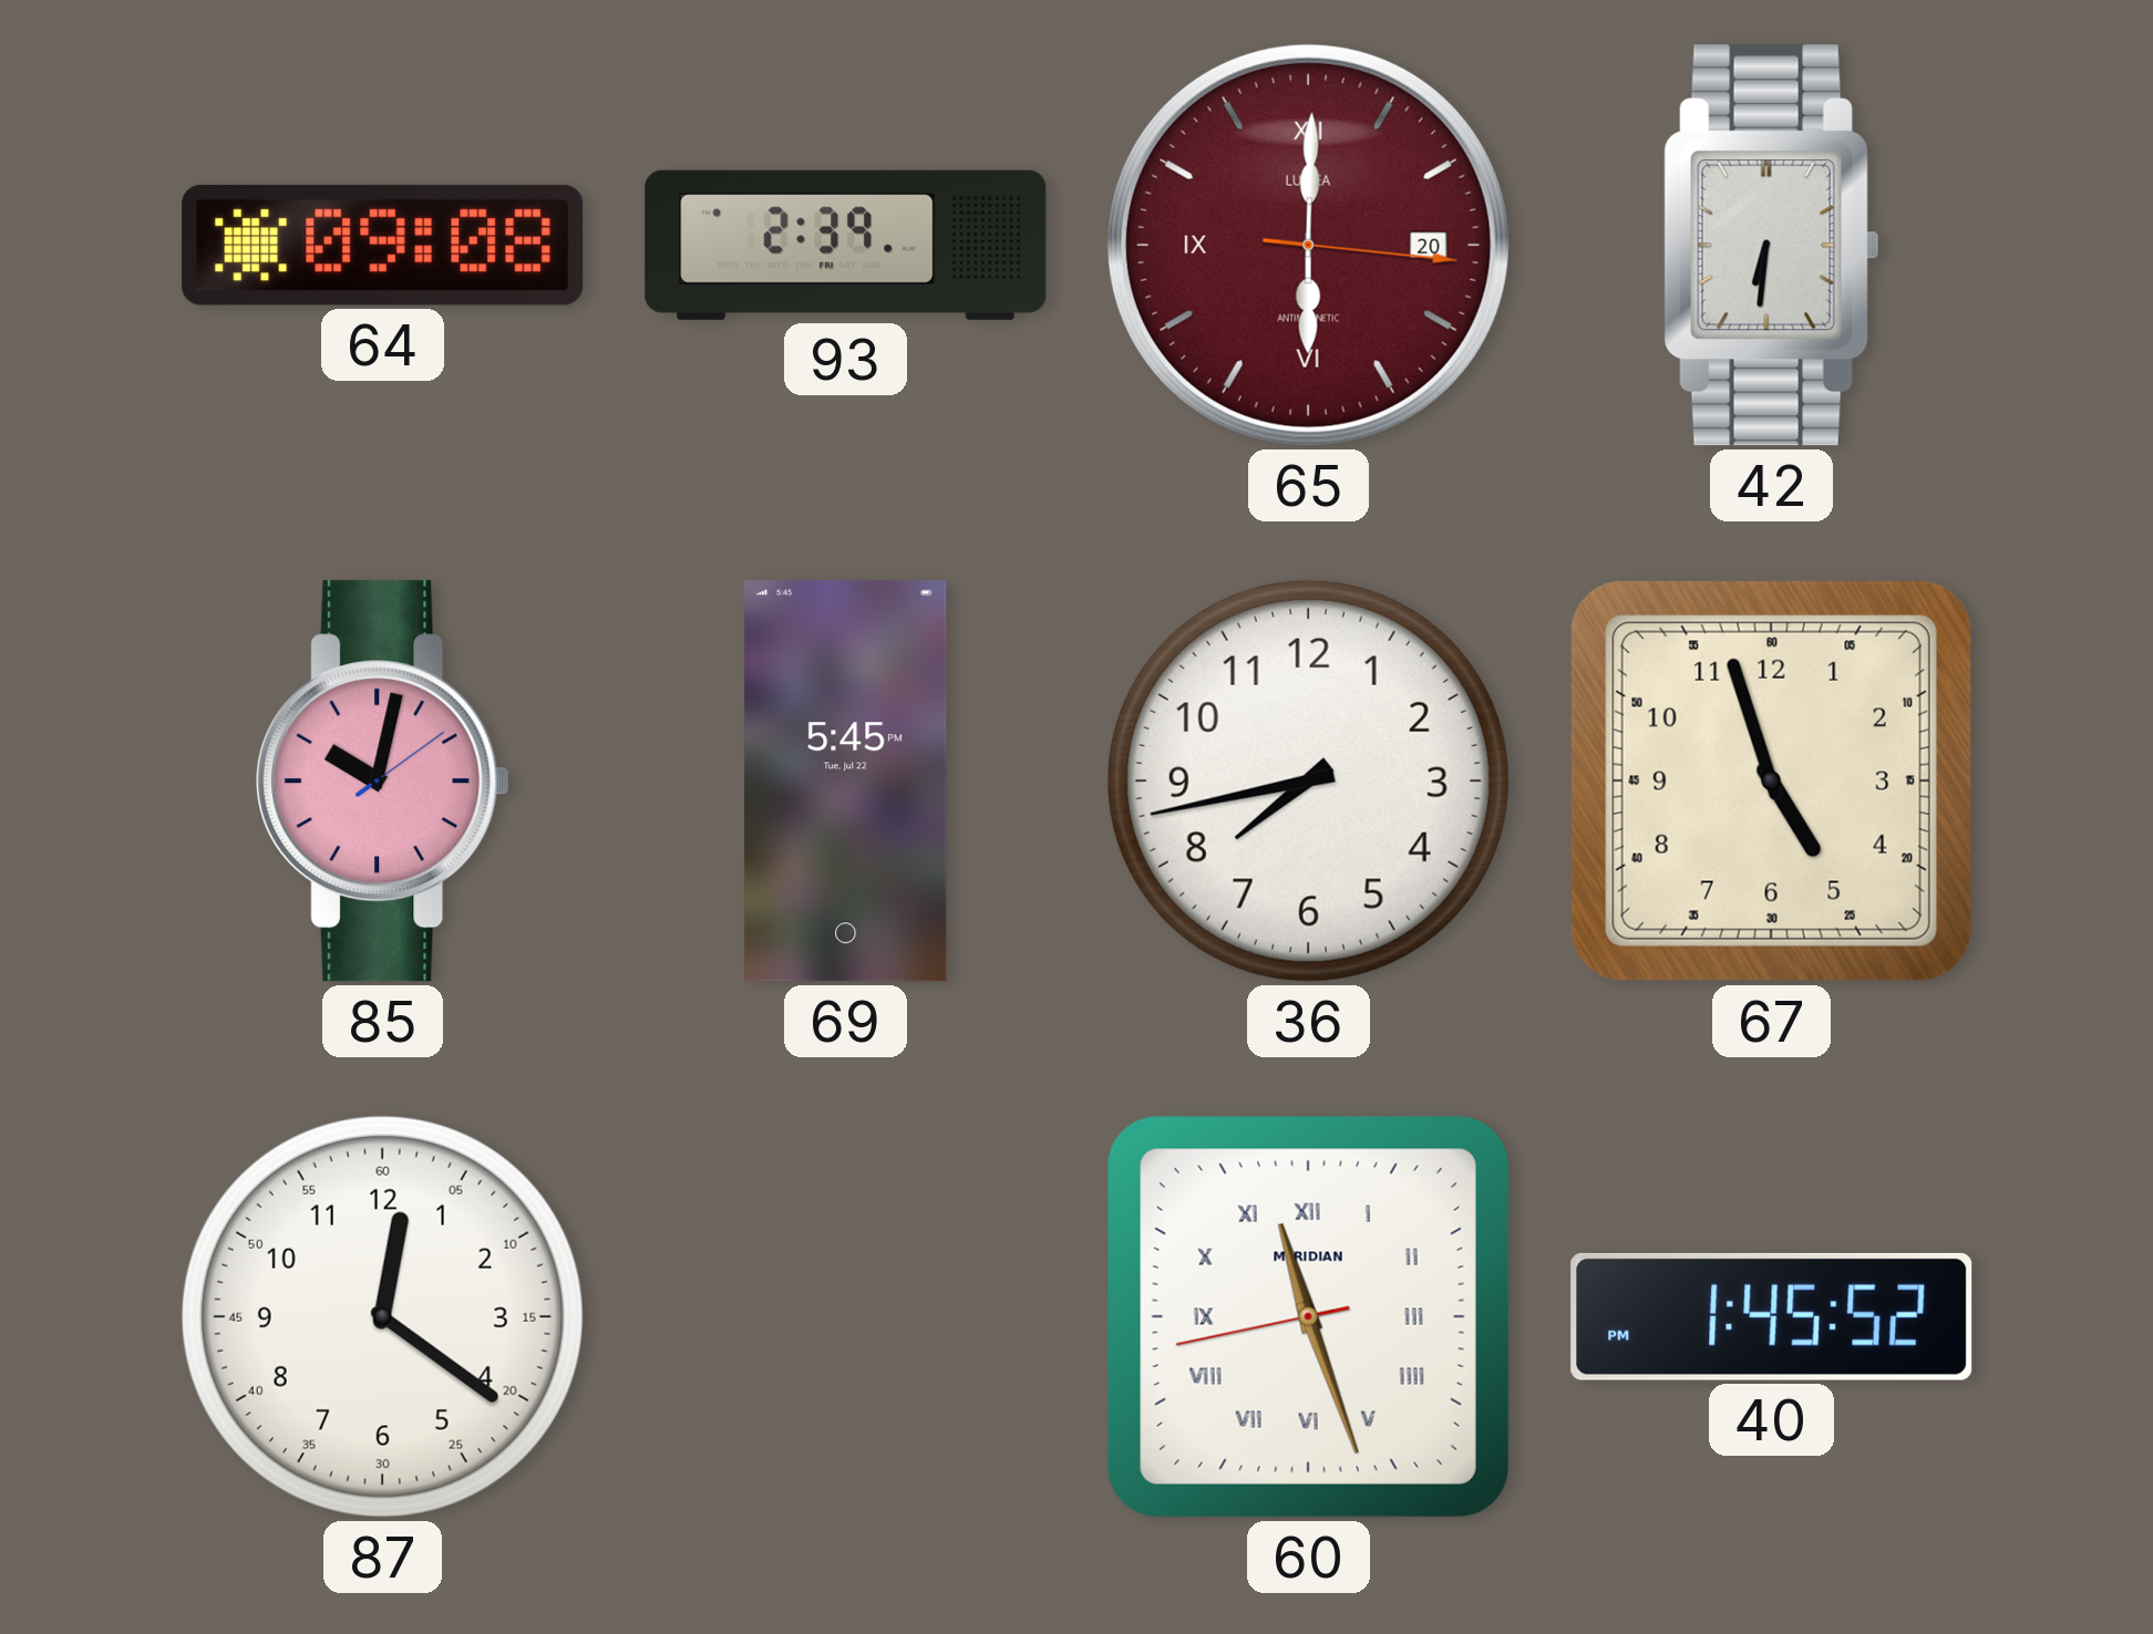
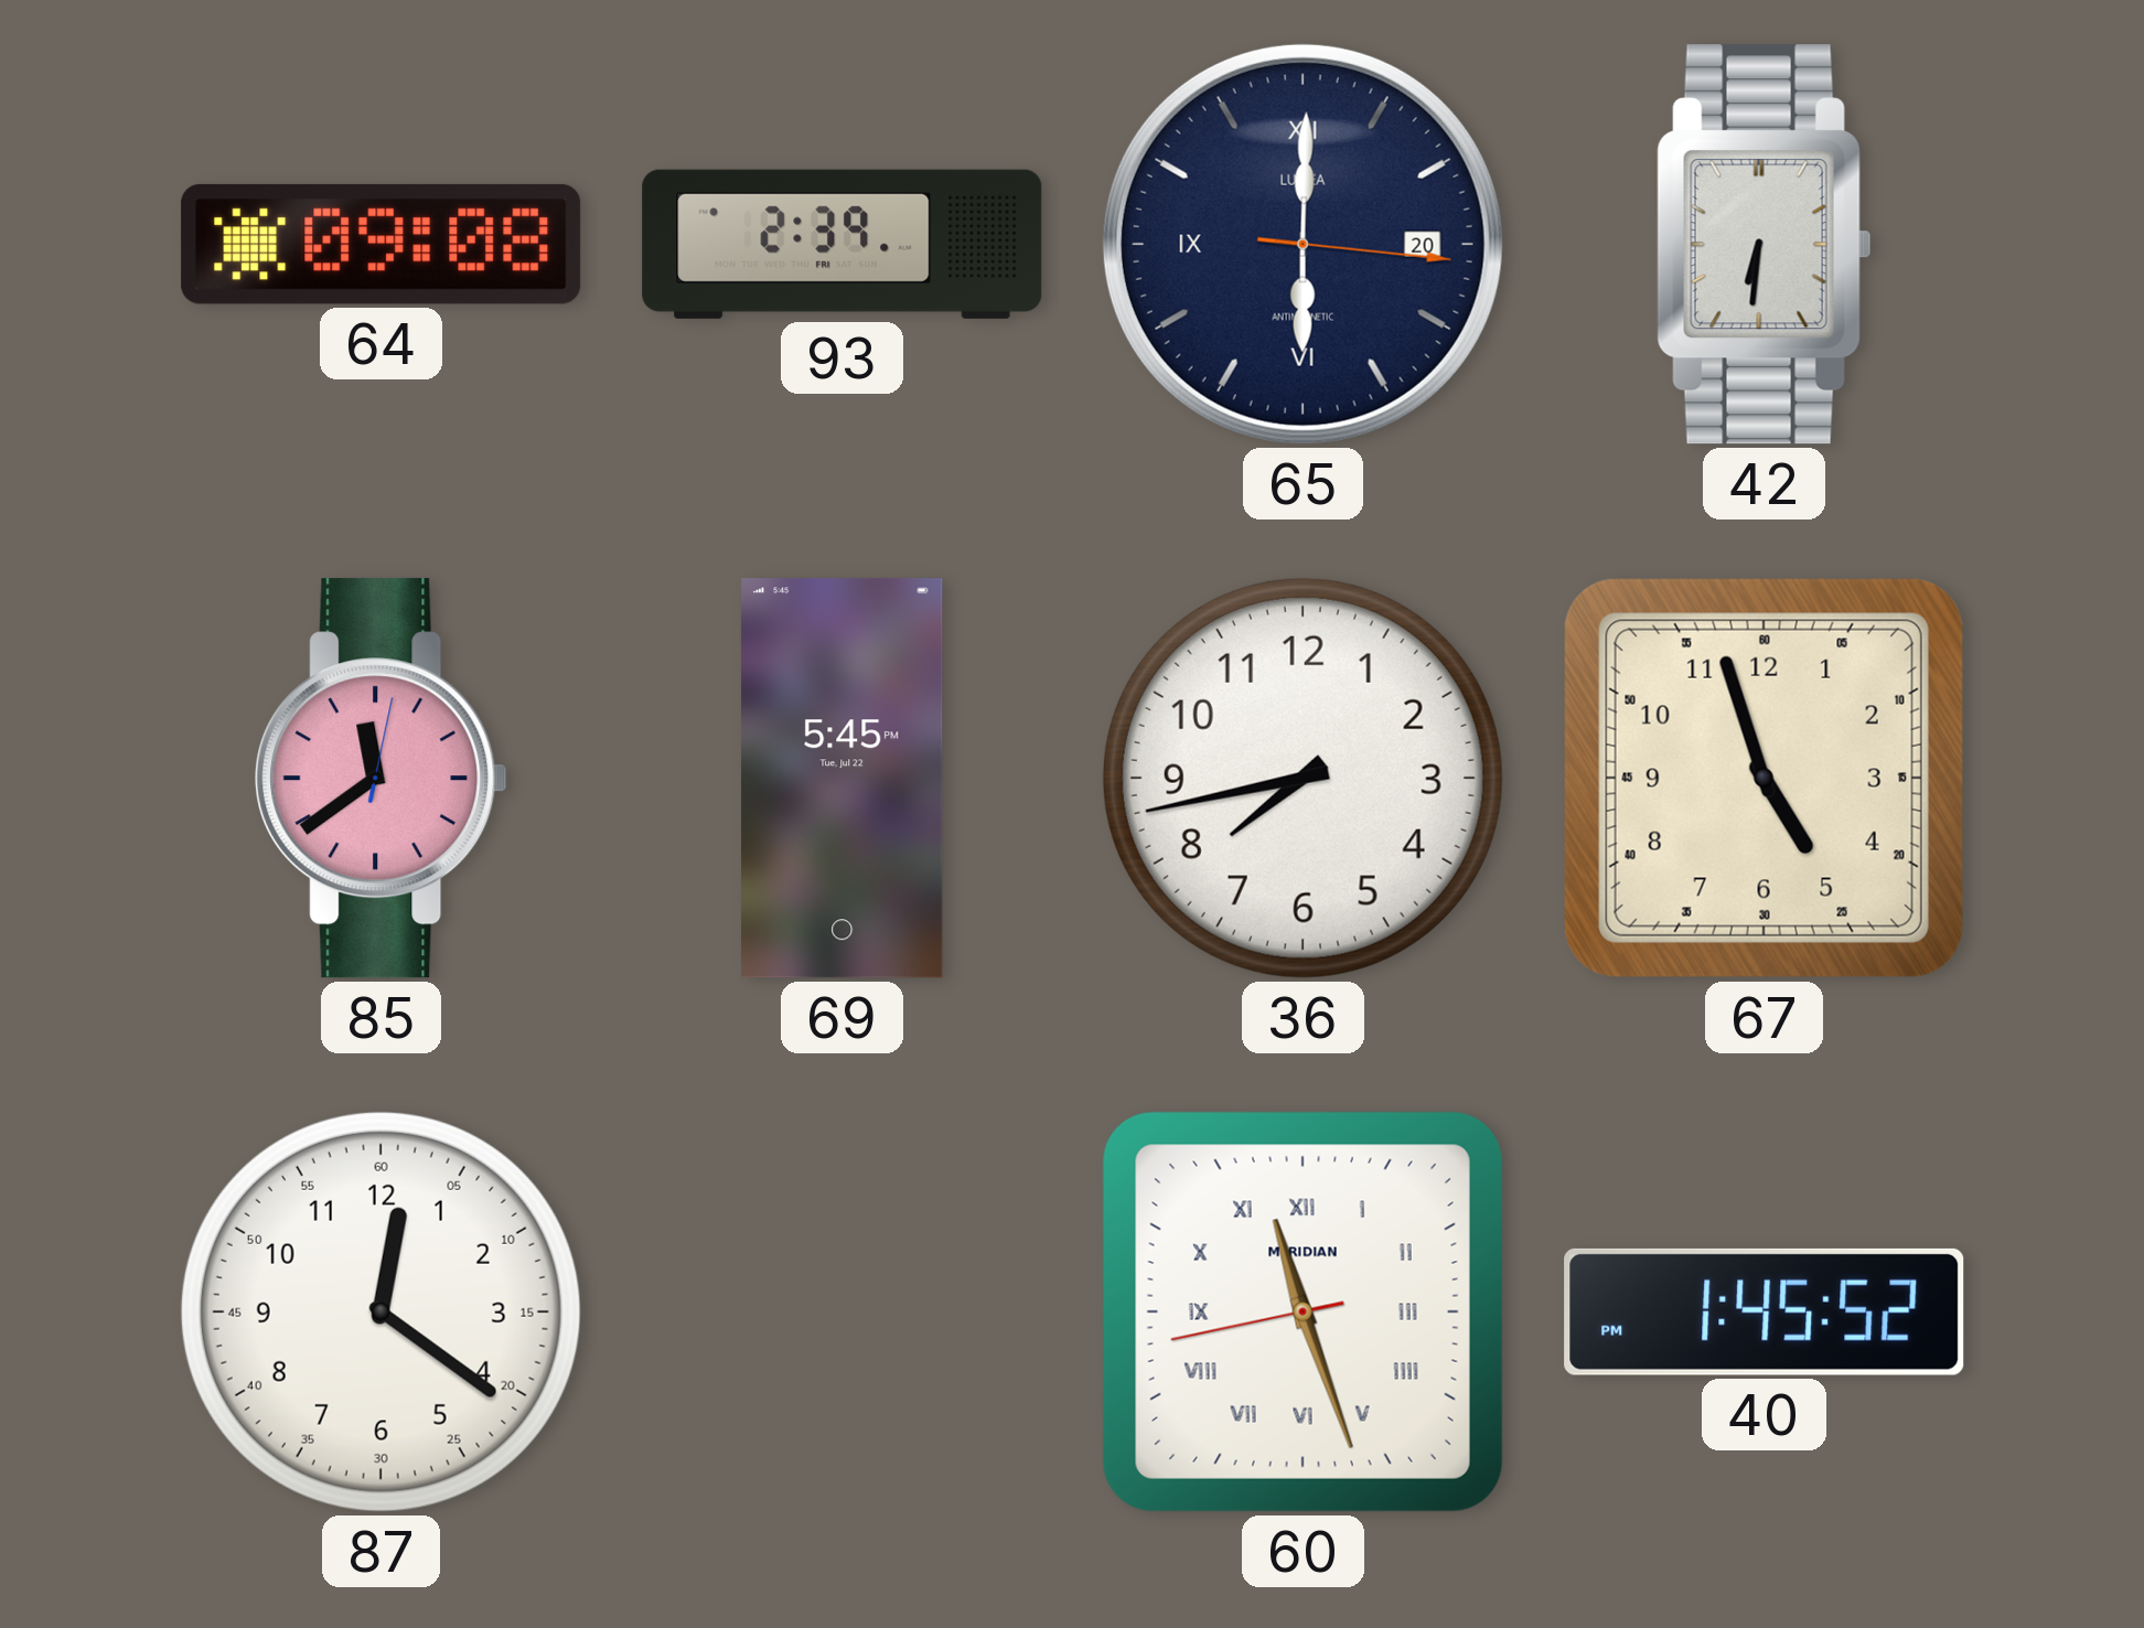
65 dial: burgundy -> navy
85: 10:02 -> 11:39
